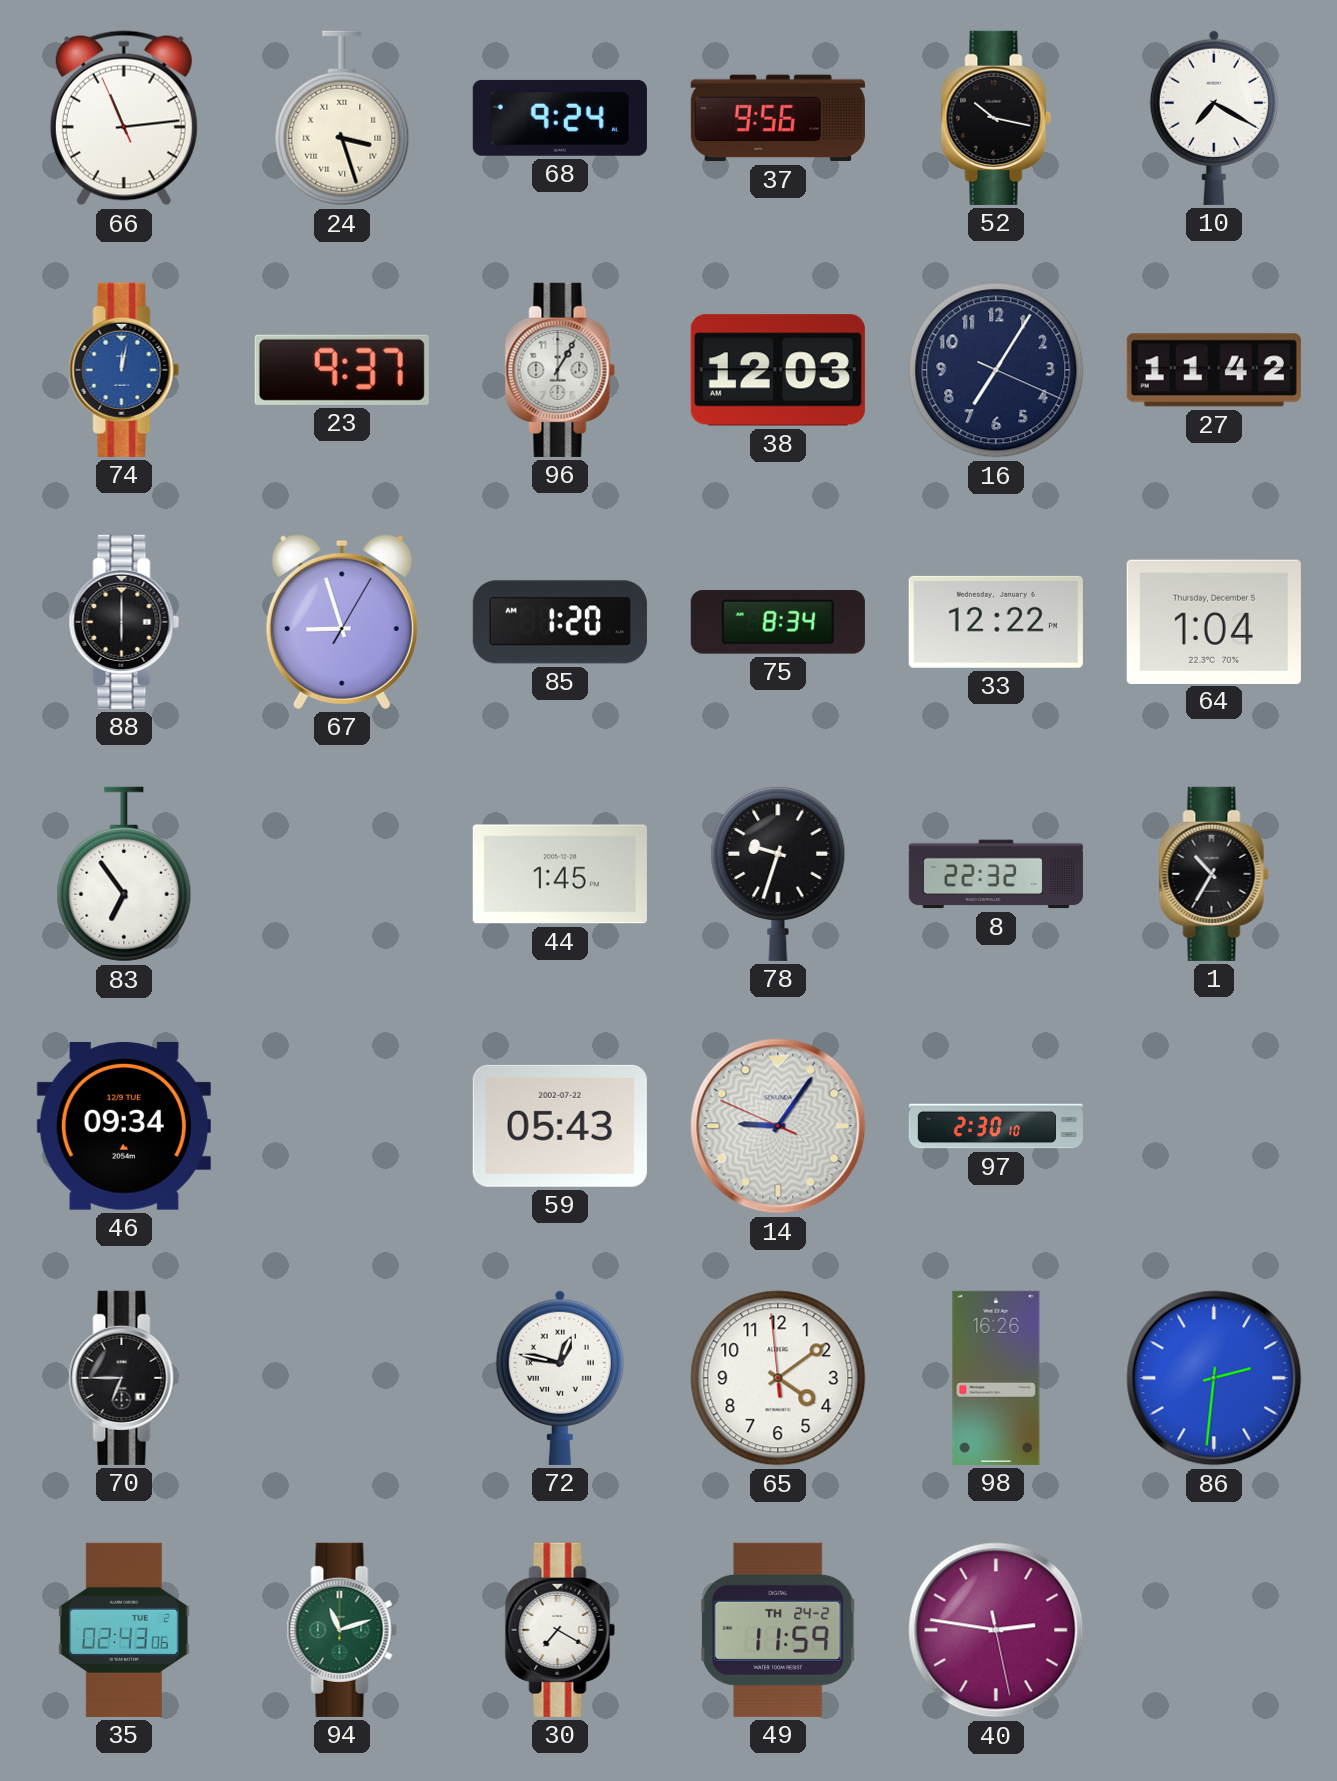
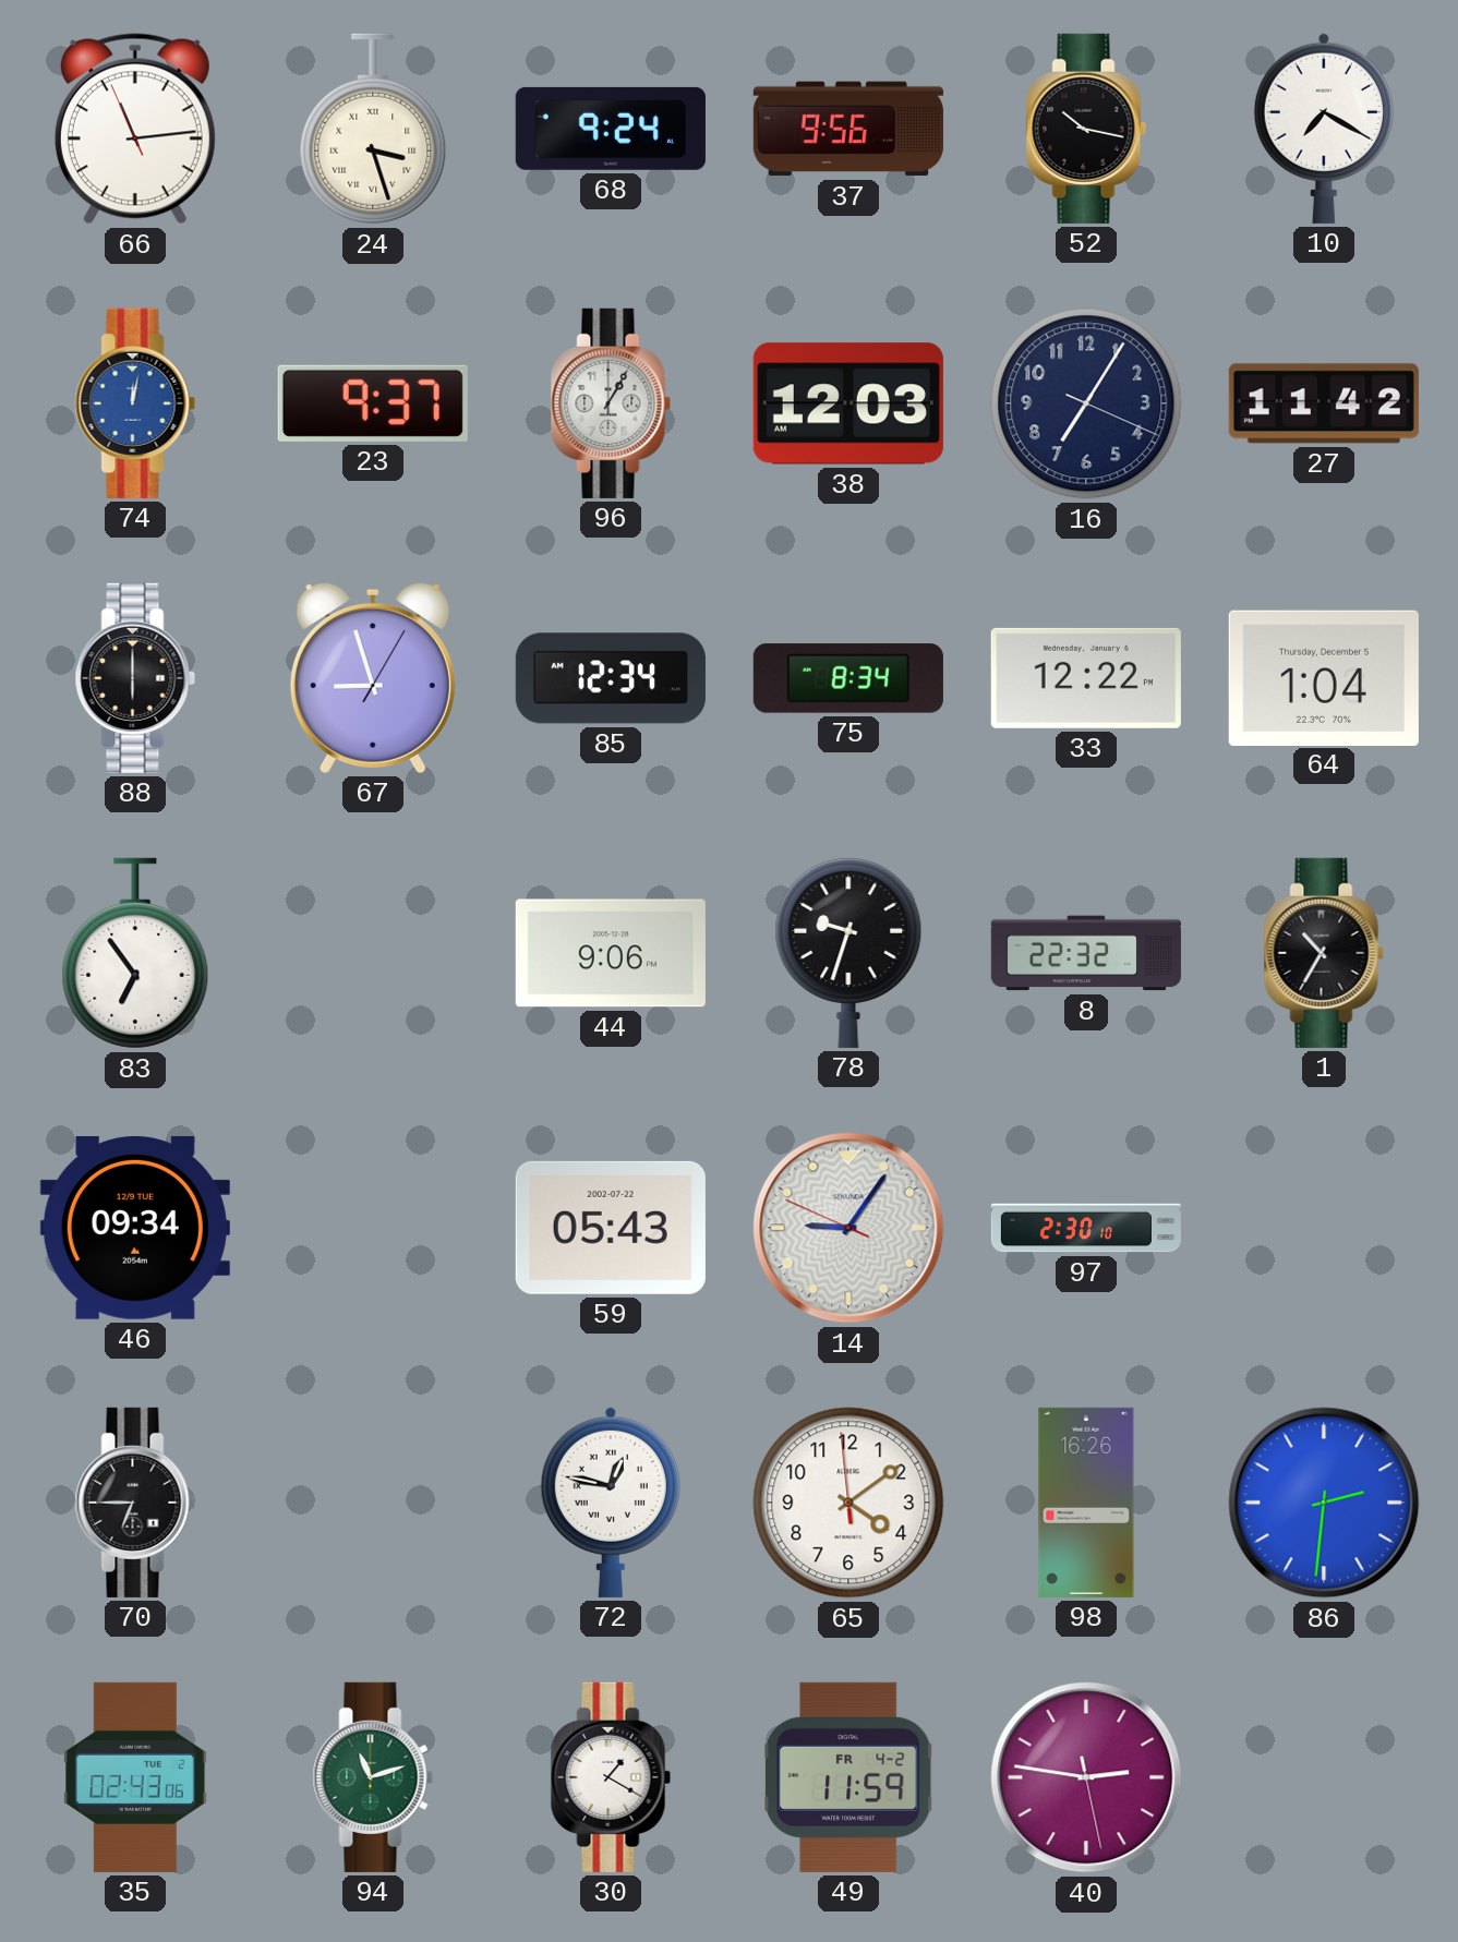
85: 1:20 -> 12:34
44: 1:45 -> 9:06
30: 7:20 -> 1:20
49 date: TH 24-2 -> FR 4-2
